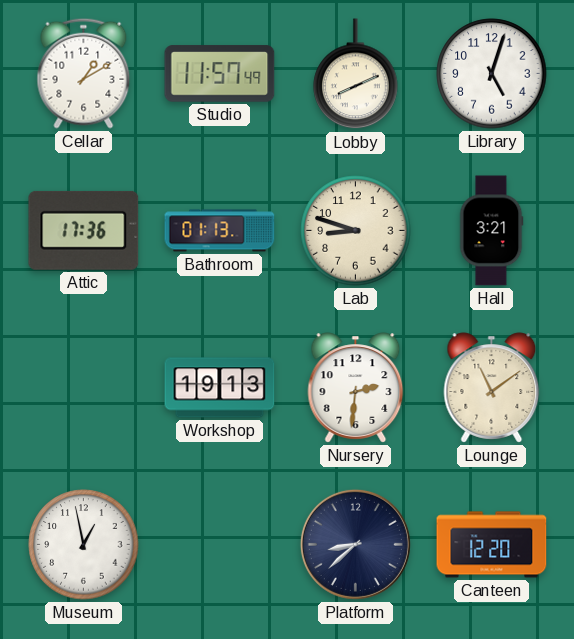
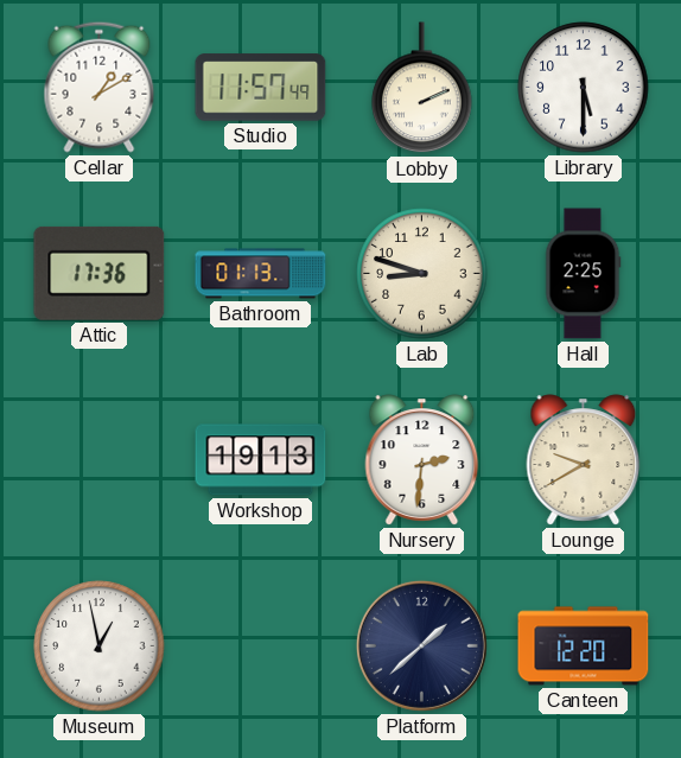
Lobby: 8:11 -> 2:11
Library: 5:03 -> 5:30
Hall: 3:21 -> 2:25
Lounge: 11:09 -> 9:40
Platform: 8:38 -> 1:38
